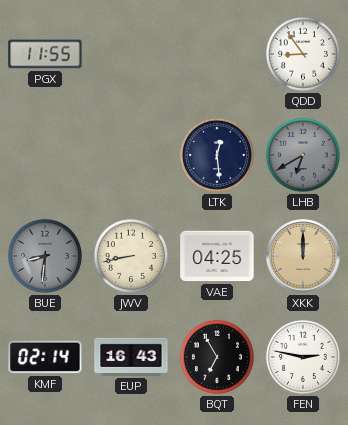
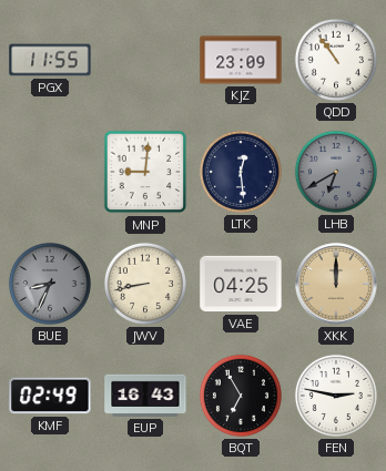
KJZ: none -> 23:09
QDD: 8:54 -> 10:54
MNP: none -> 9:01
BUE: 8:31 -> 8:34
KMF: 02:14 -> 02:49
